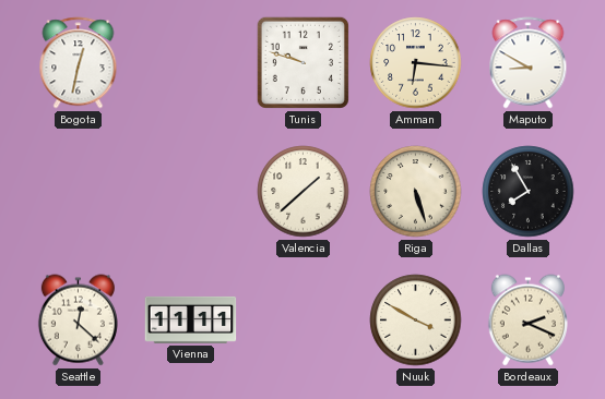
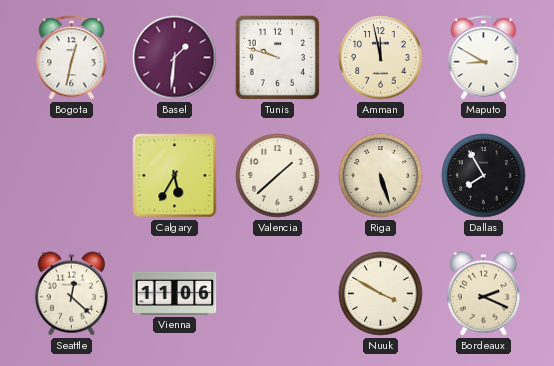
Basel: none -> 1:31
Amman: 6:16 -> 11:58
Calgary: none -> 5:35
Vienna: 11:11 -> 11:06
